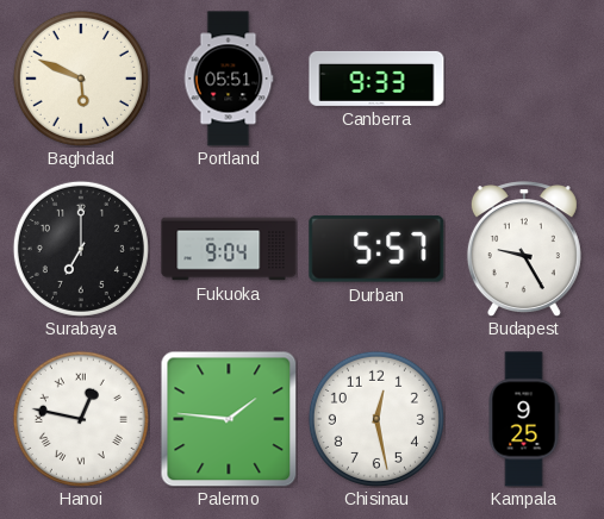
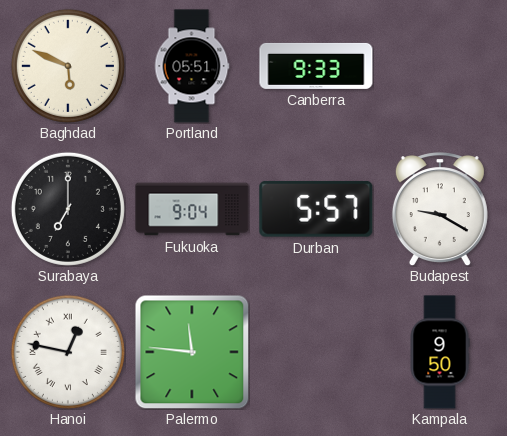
Budapest: 9:25 -> 9:20
Palermo: 1:46 -> 11:46
Chisinau: 12:28 -> none
Kampala: 9:25 -> 9:50
